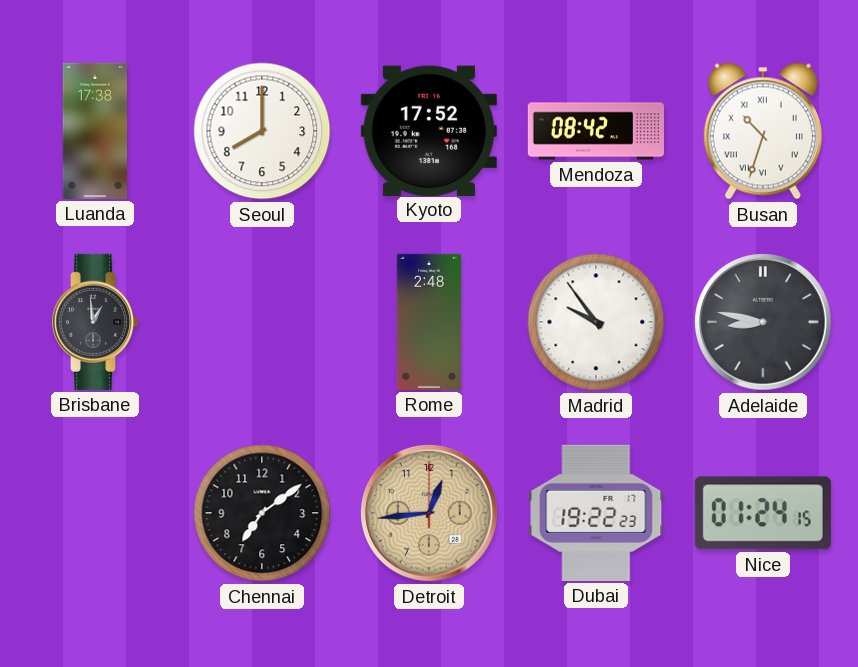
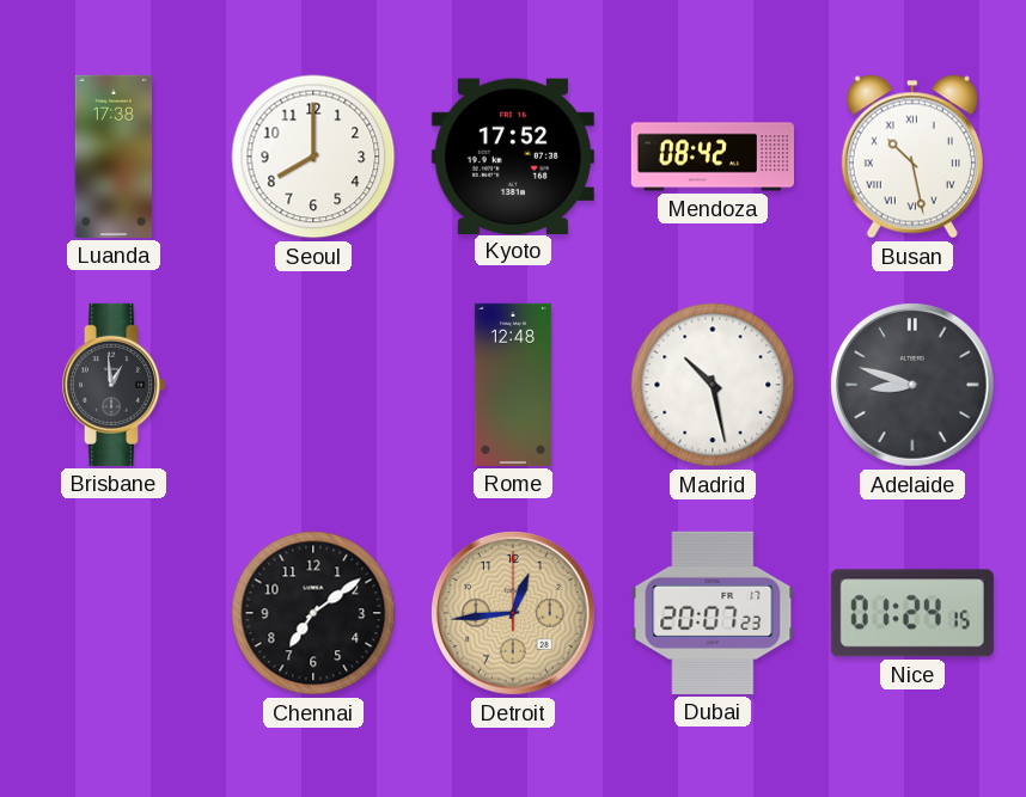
Busan: 10:33 -> 10:28
Rome: 2:48 -> 12:48
Madrid: 9:54 -> 10:28
Adelaide: 8:47 -> 8:48
Dubai: 19:22 -> 20:07
